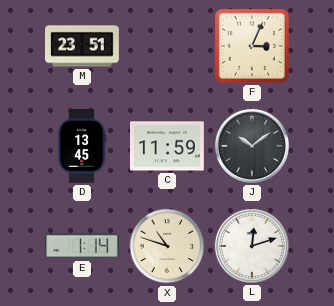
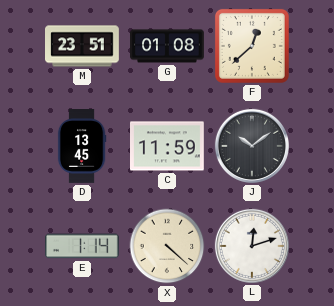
G: none -> 01:08
F: 3:04 -> 12:38
X: 10:48 -> 4:22
